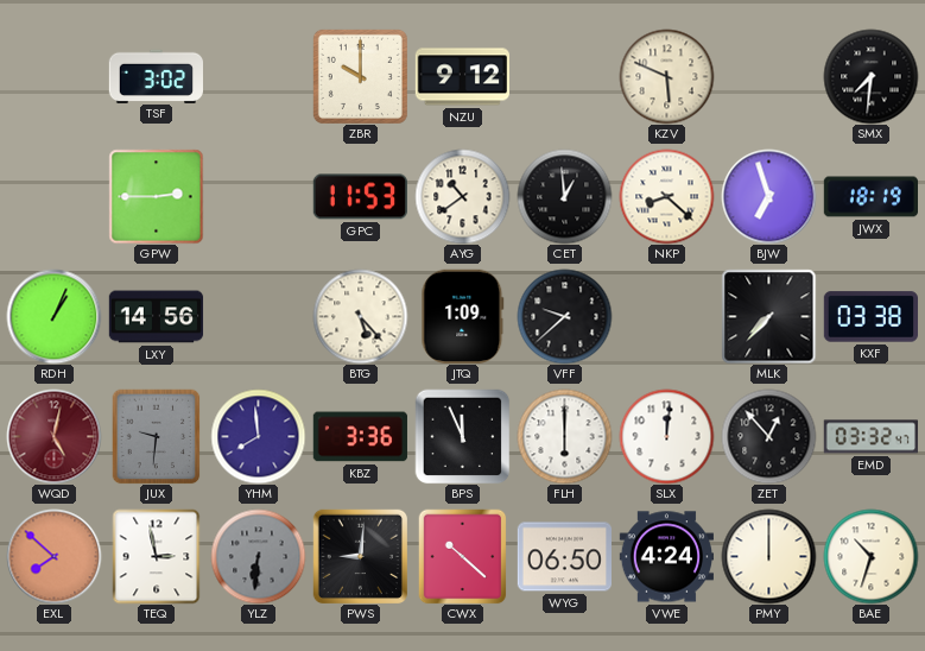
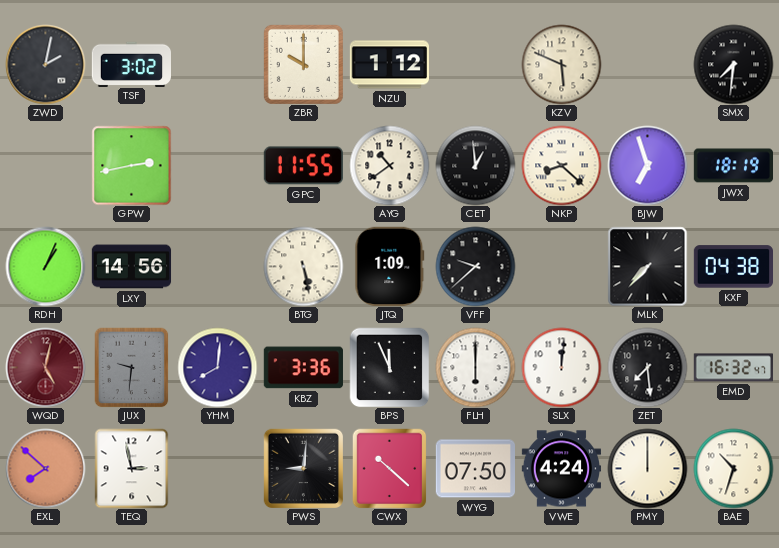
ZWD: none -> 2:02
NZU: 9:12 -> 1:12
GPW: 2:45 -> 2:43
GPC: 11:53 -> 11:55
BTG: 5:23 -> 5:28
KXF: 03:38 -> 04:38
YHM: 7:59 -> 8:01
ZET: 12:53 -> 7:29
EMD: 03:32 -> 16:32
YLZ: 6:31 -> none
WYG: 06:50 -> 07:50
